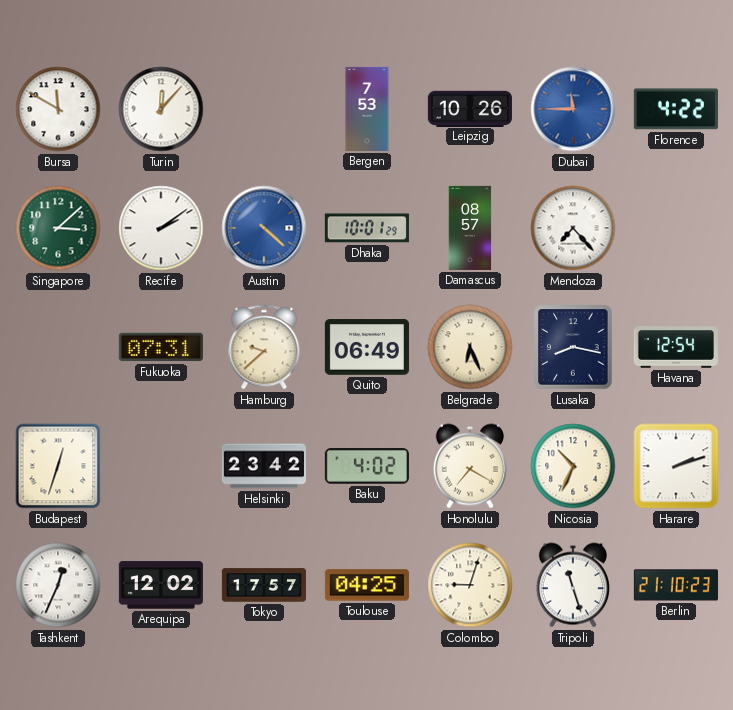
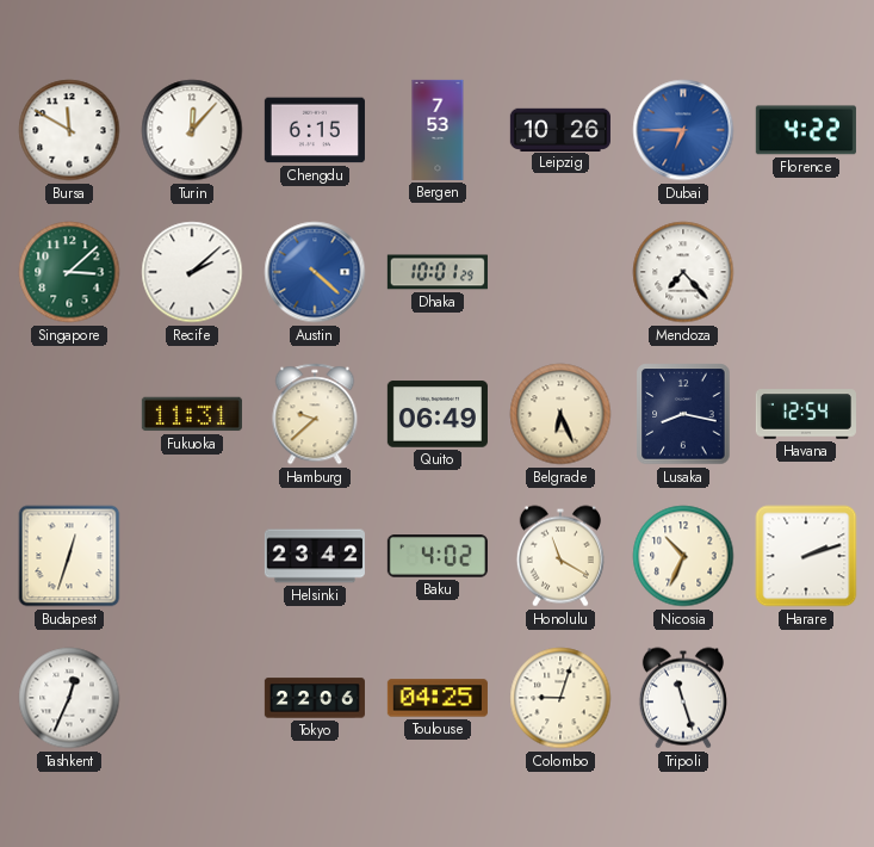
Chengdu: none -> 6:15
Dubai: 11:45 -> 6:45
Recife: 2:09 -> 2:08
Damascus: 08:57 -> none
Fukuoka: 07:31 -> 11:31
Honolulu: 7:20 -> 11:20
Arequipa: 12:02 -> none
Tokyo: 17:57 -> 22:06
Berlin: 21:10 -> none
